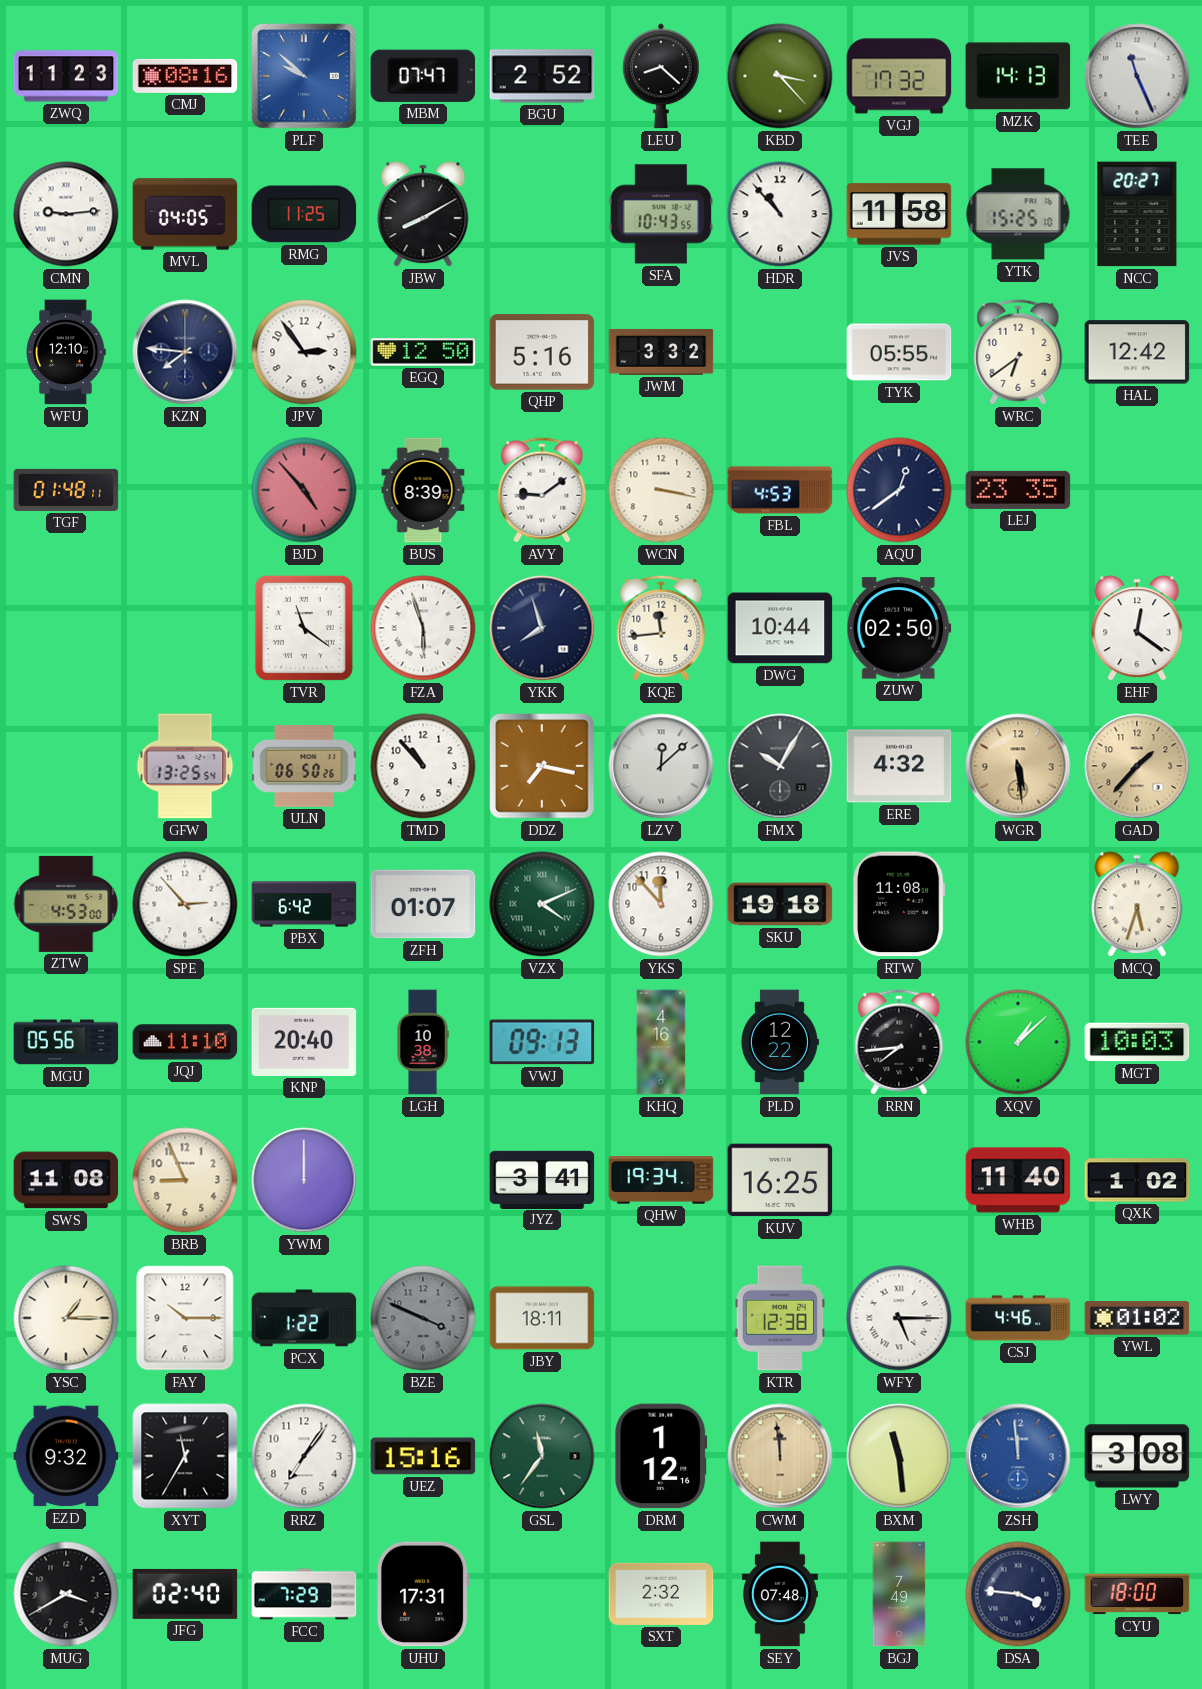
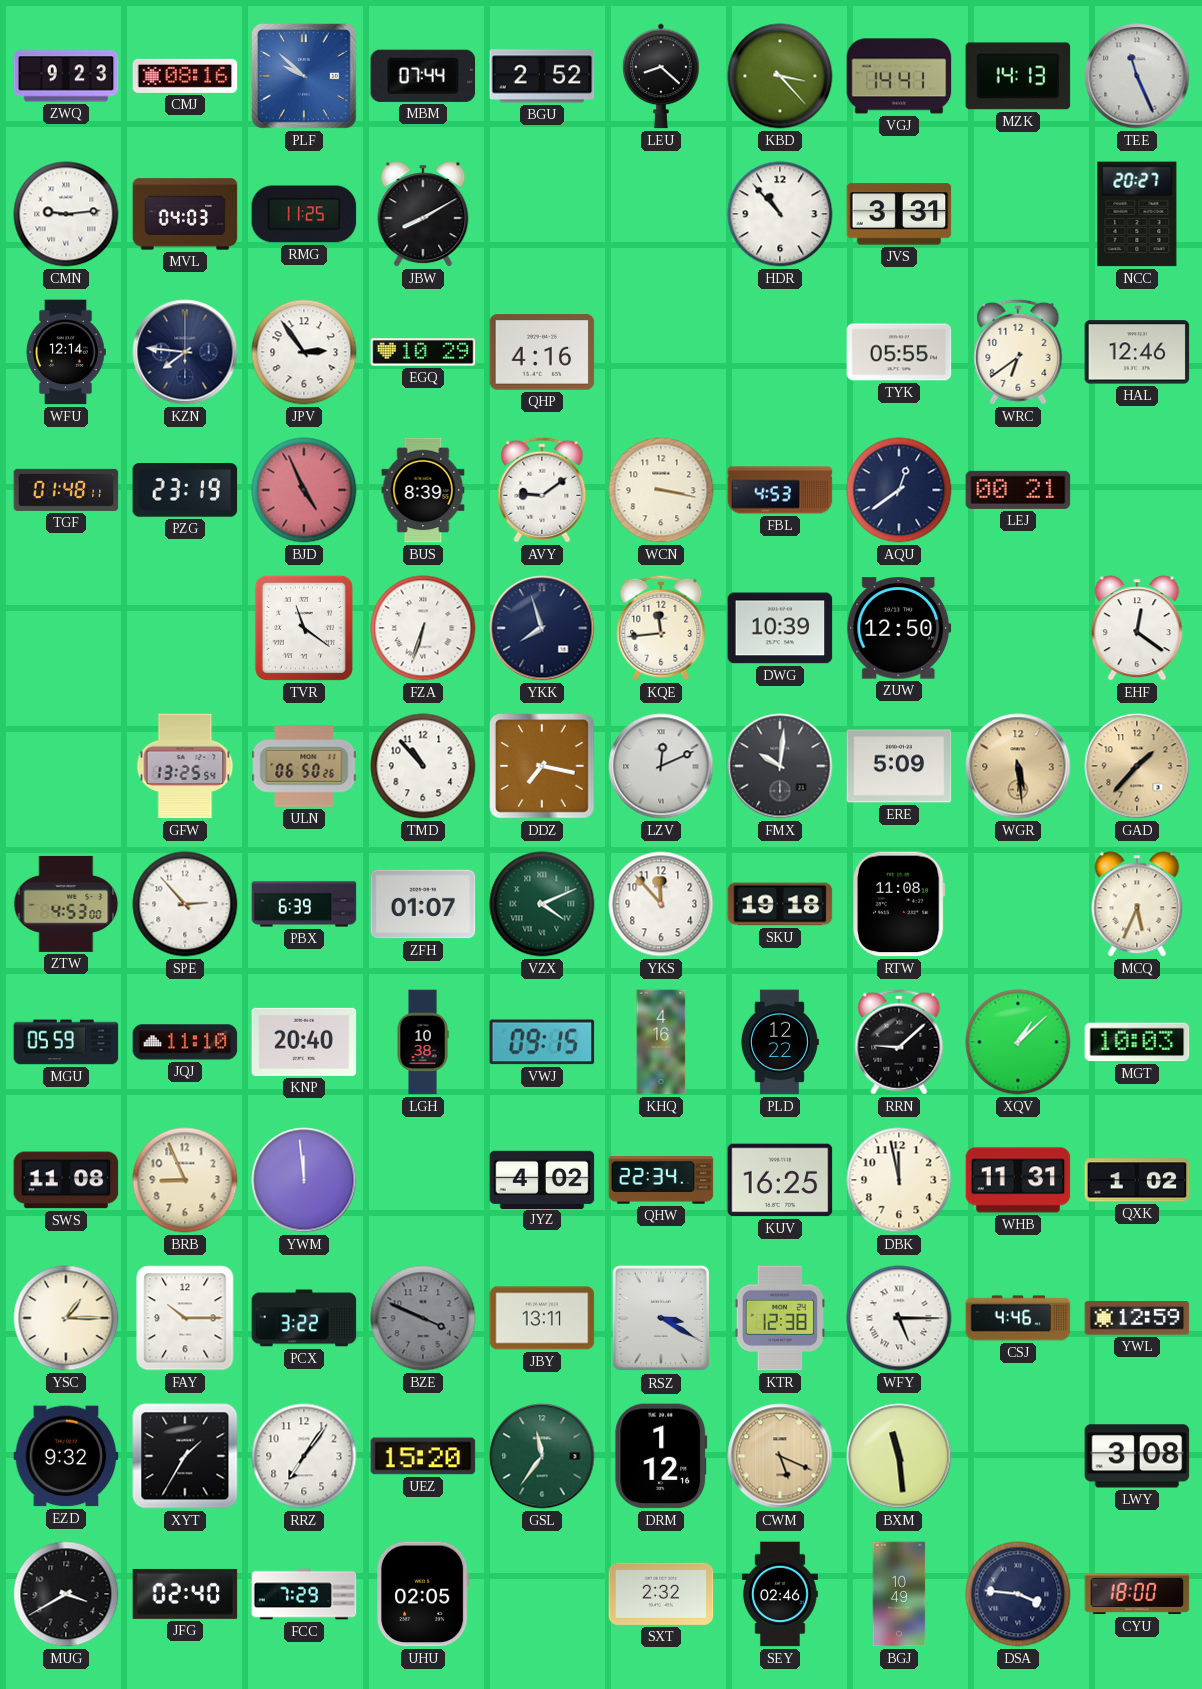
ZWQ: 11:23 -> 9:23
MBM: 07:47 -> 07:44
VGJ: 17:32 -> 14:41
MVL: 04:05 -> 04:03
SFA: 10:43 -> none
JVS: 11:58 -> 3:31
YTK: 15:25 -> none
WFU: 12:10 -> 12:14
EGQ: 12:50 -> 10:29
QHP: 5:16 -> 4:16
JWM: 3:32 -> none
HAL: 12:42 -> 12:46
PZG: none -> 23:19
BJD: 4:53 -> 4:56
LEJ: 23:35 -> 00:21
FZA: 5:57 -> 6:33
DWG: 10:44 -> 10:39
ZUW: 02:50 -> 12:50
LZV: 12:08 -> 12:11
FMX: 10:05 -> 10:01
ERE: 4:32 -> 5:09
PBX: 6:42 -> 6:39
MCQ: 5:33 -> 5:34
MGU: 05:56 -> 05:59
VWJ: 09:13 -> 09:15
RRN: 7:44 -> 9:08
YWM: 12:00 -> 11:59
JYZ: 3:41 -> 4:02
QHW: 19:34 -> 22:34
DBK: none -> 11:58
WHB: 11:40 -> 11:31
PCX: 1:22 -> 3:22
JBY: 18:11 -> 13:11
RSZ: none -> 3:20
YWL: 01:02 -> 12:59
XYT: 11:35 -> 1:35
UEZ: 15:16 -> 15:20
CWM: 11:59 -> 5:19
ZSH: 11:59 -> none
UHU: 17:31 -> 02:05
SEY: 07:48 -> 02:46
BGJ: 7:49 -> 10:49
